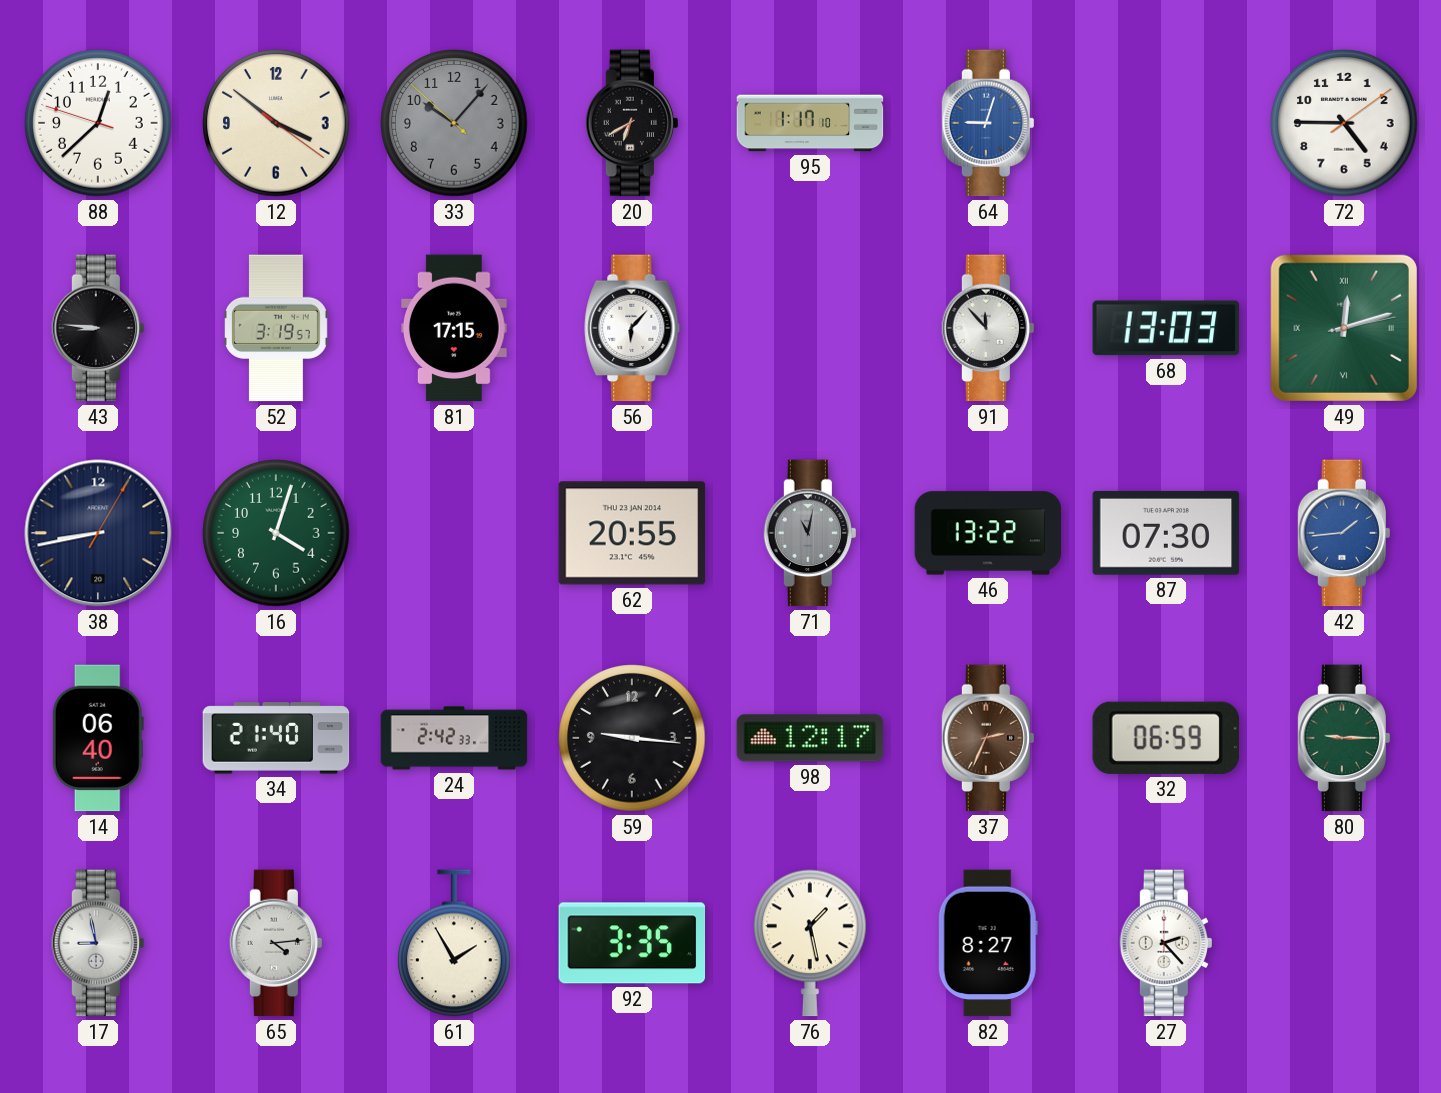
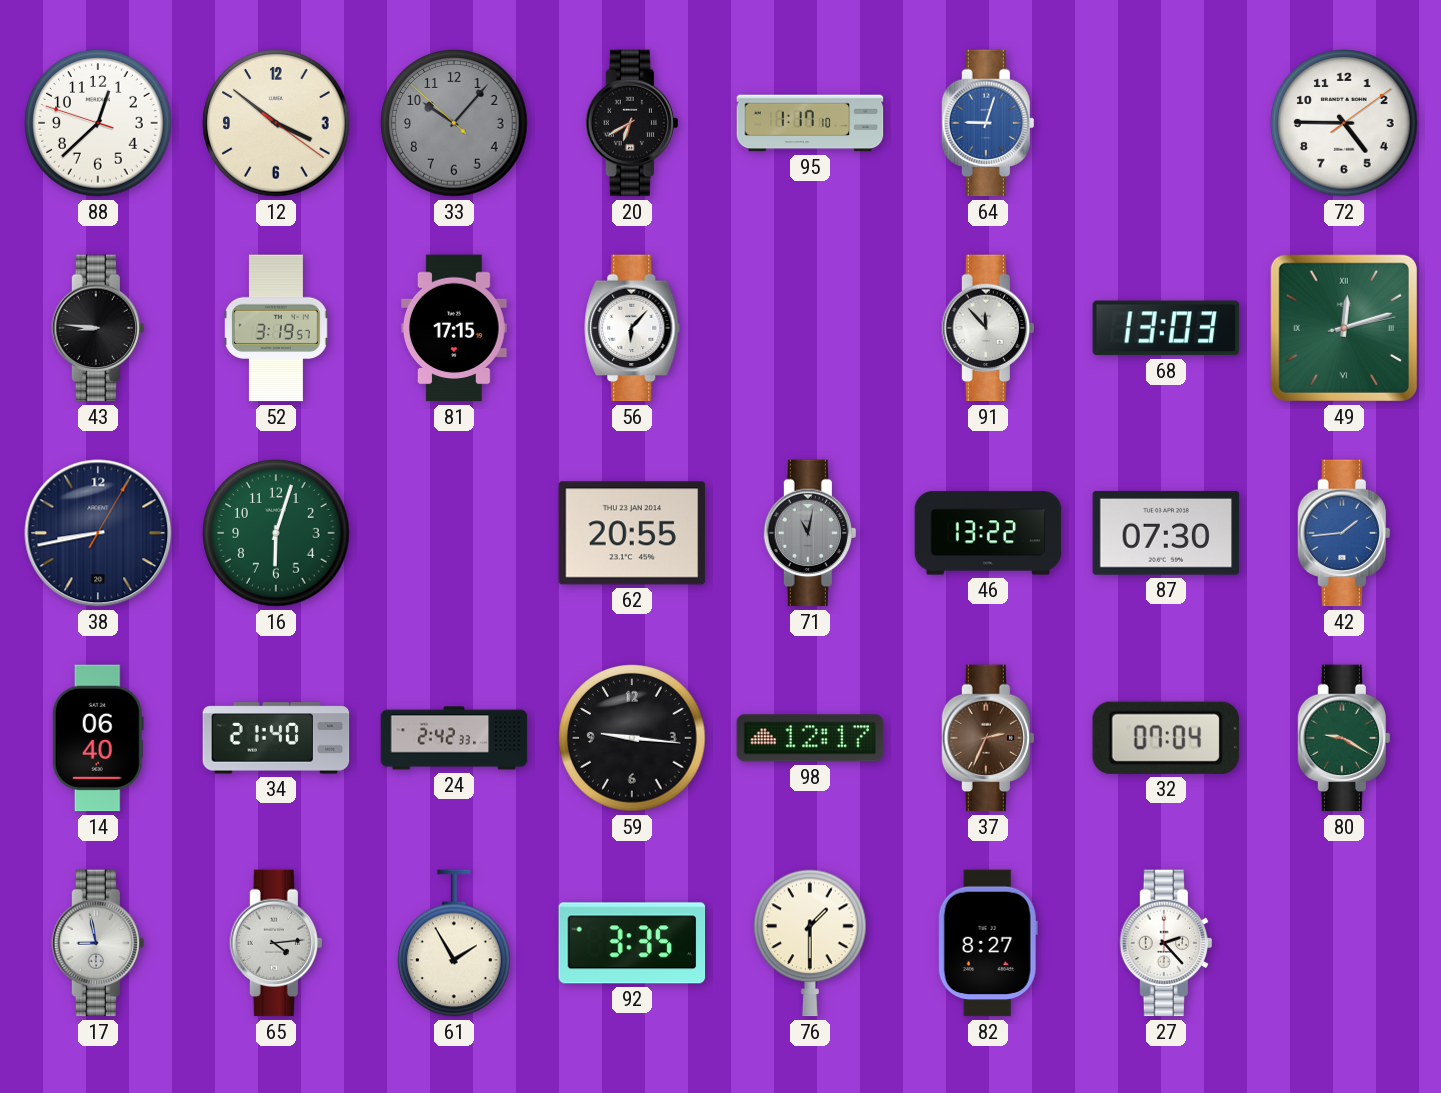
16: 4:03 -> 6:03
32: 06:59 -> 07:04
80: 9:15 -> 9:20
76: 1:28 -> 1:30
